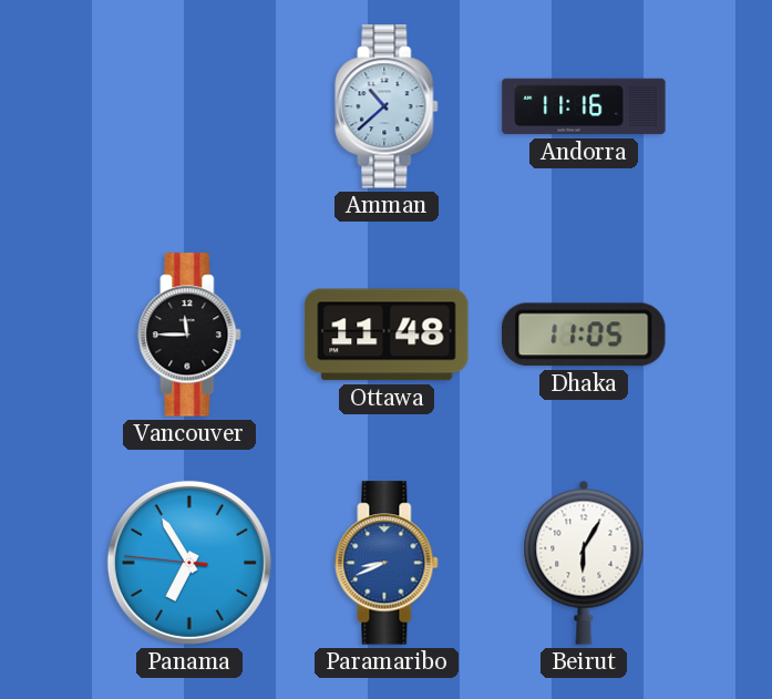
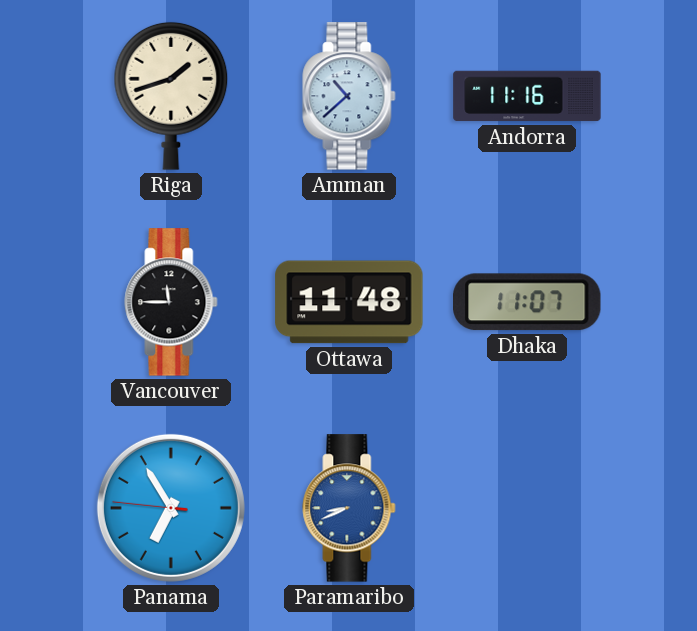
Riga: none -> 1:42
Dhaka: 11:05 -> 11:07
Beirut: 6:05 -> none
